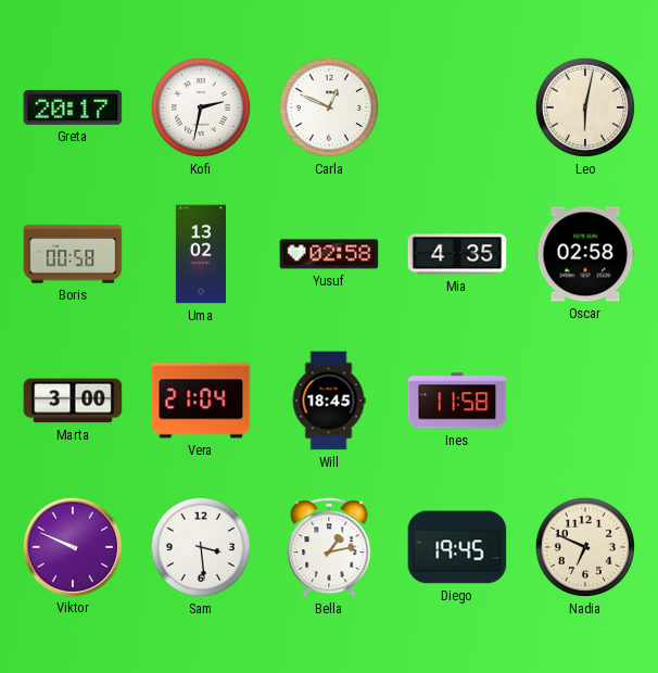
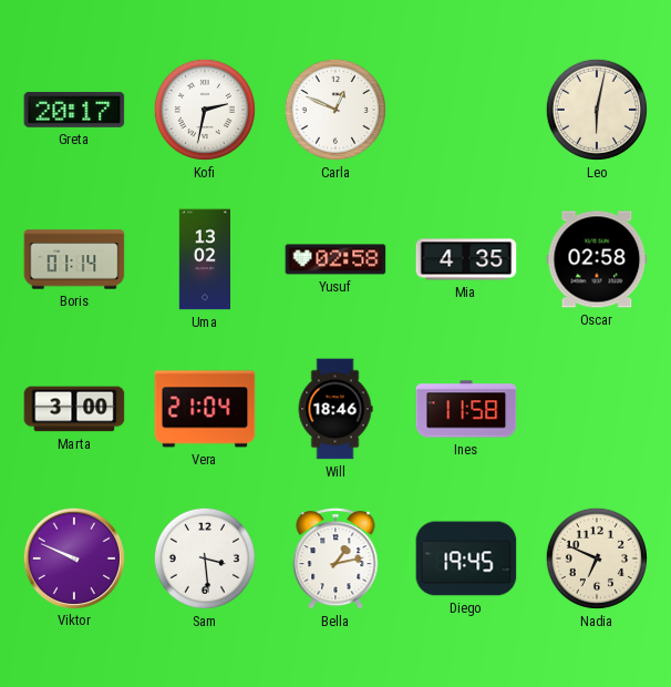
Boris: 00:58 -> 01:14
Will: 18:45 -> 18:46
